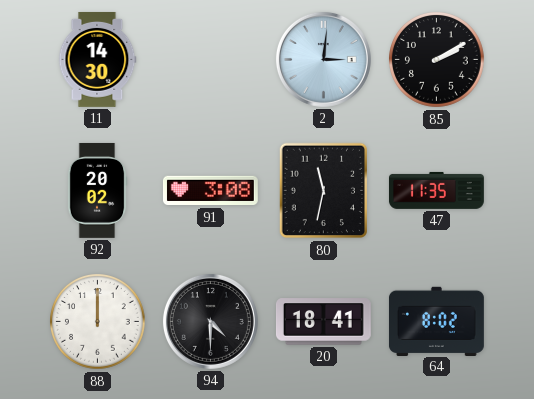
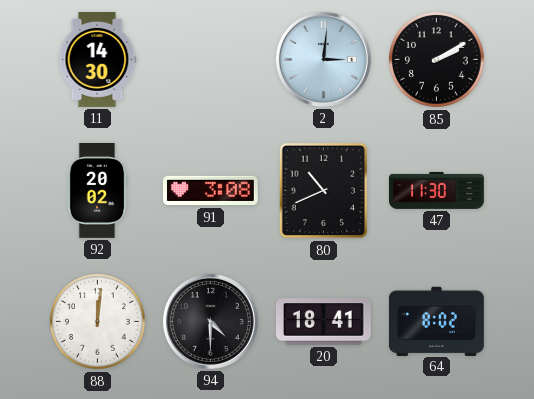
80: 11:32 -> 10:41
47: 11:35 -> 11:30
88: 12:00 -> 12:01
